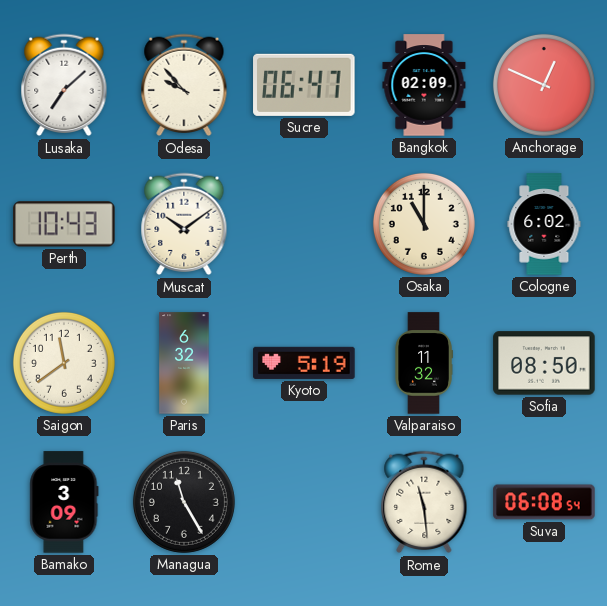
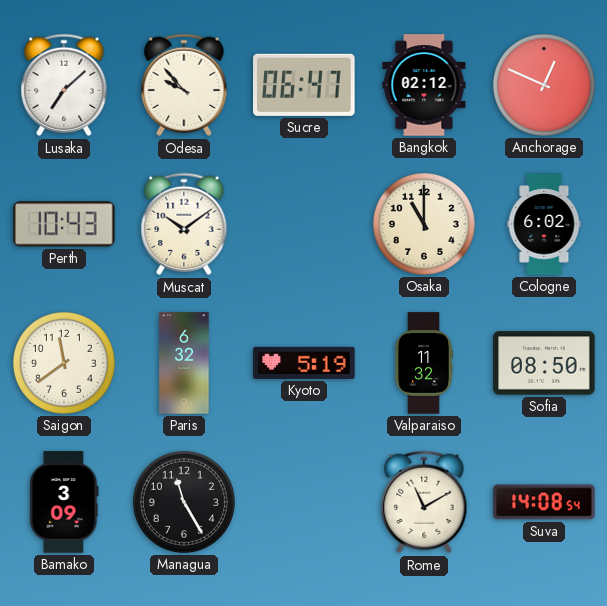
Bangkok: 02:09 -> 02:12
Rome: 11:29 -> 11:10
Suva: 06:08 -> 14:08
